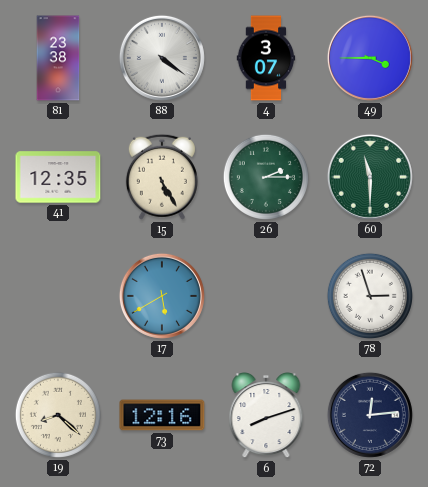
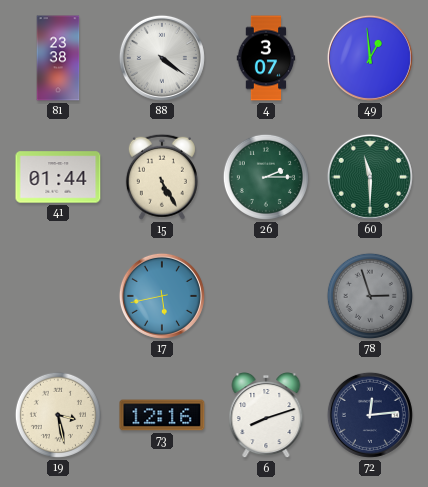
49: 3:45 -> 12:59
41: 12:35 -> 01:44
17: 5:40 -> 5:43
78 dial: white -> grey
19: 8:22 -> 3:28
